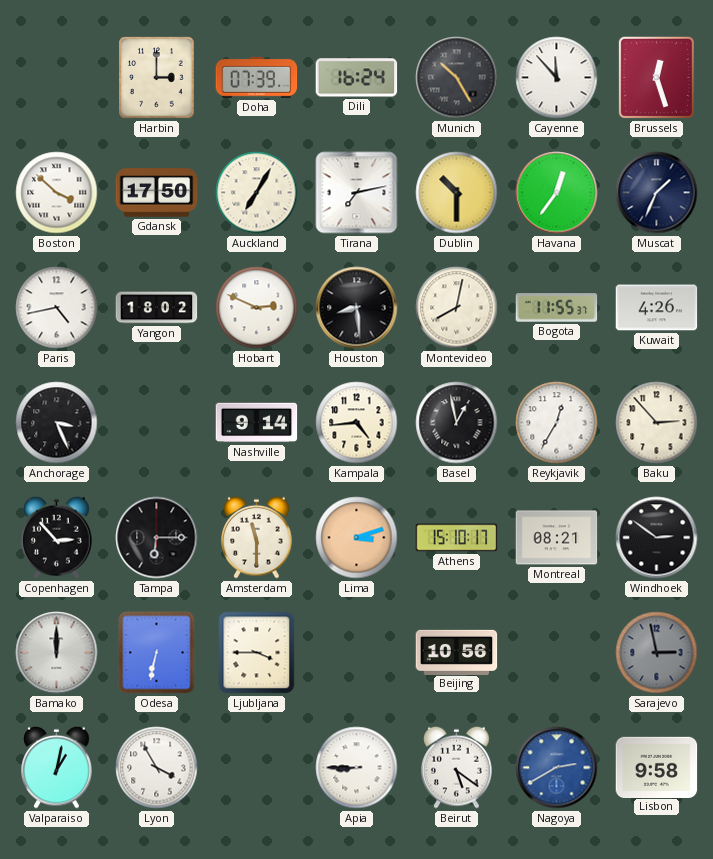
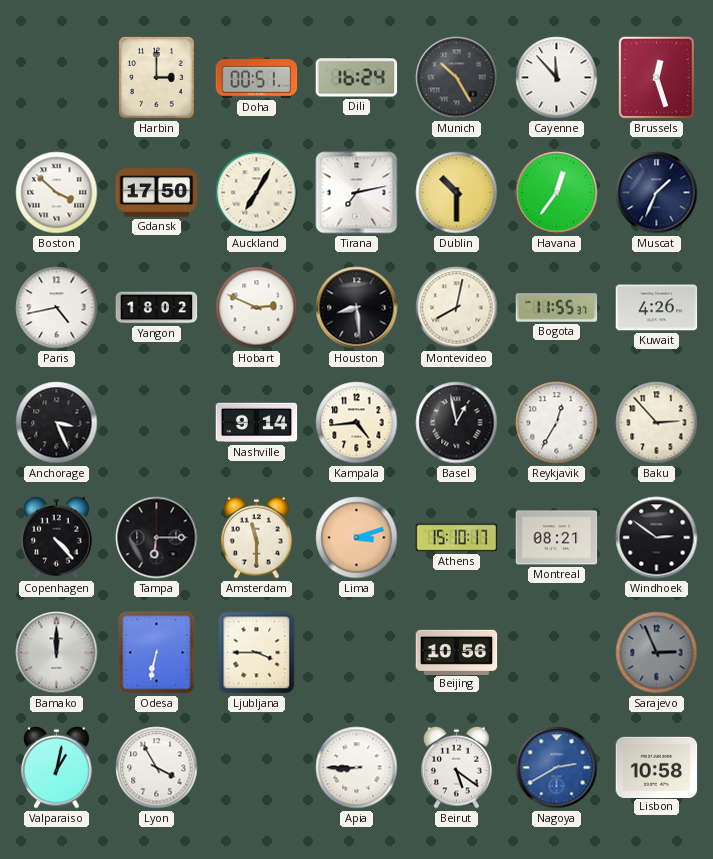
Doha: 07:39 -> 00:51
Copenhagen: 2:53 -> 4:23
Sarajevo: 2:58 -> 2:56
Lisbon: 9:58 -> 10:58
